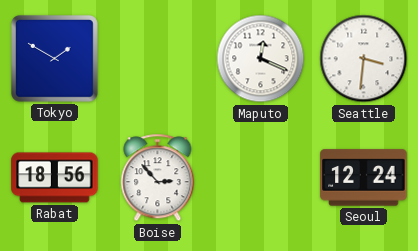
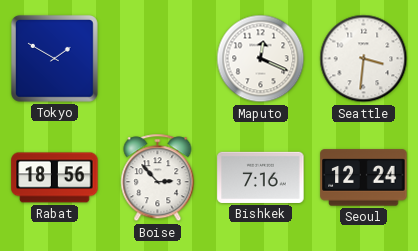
Bishkek: none -> 7:16
